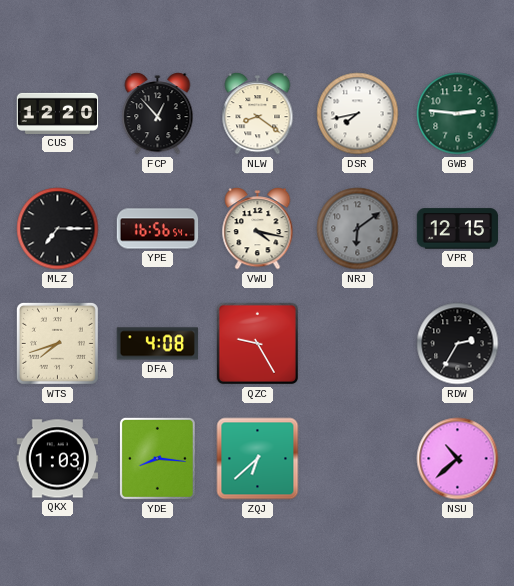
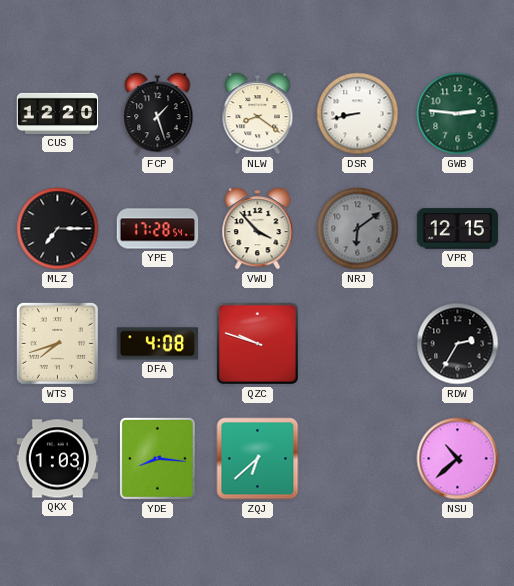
FCP: 12:53 -> 1:27
DSR: 7:43 -> 8:43
YPE: 16:56 -> 17:28
VWU: 4:17 -> 3:53
QZC: 9:25 -> 9:48
